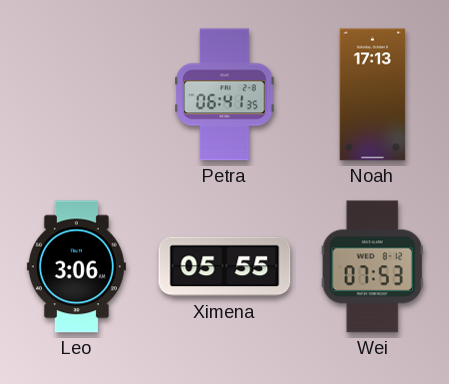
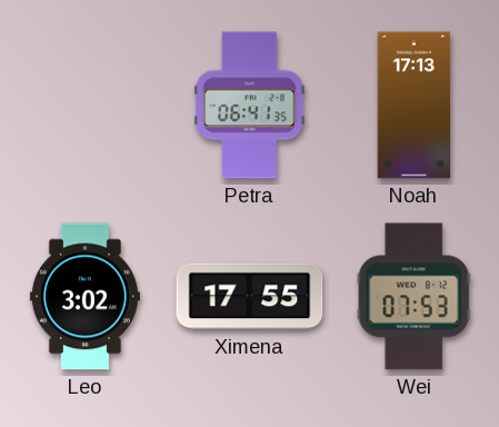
Leo: 3:06 -> 3:02
Ximena: 05:55 -> 17:55
